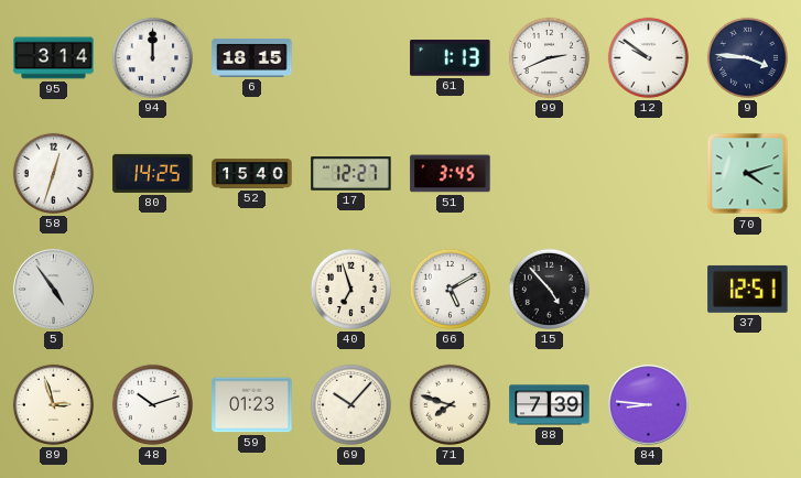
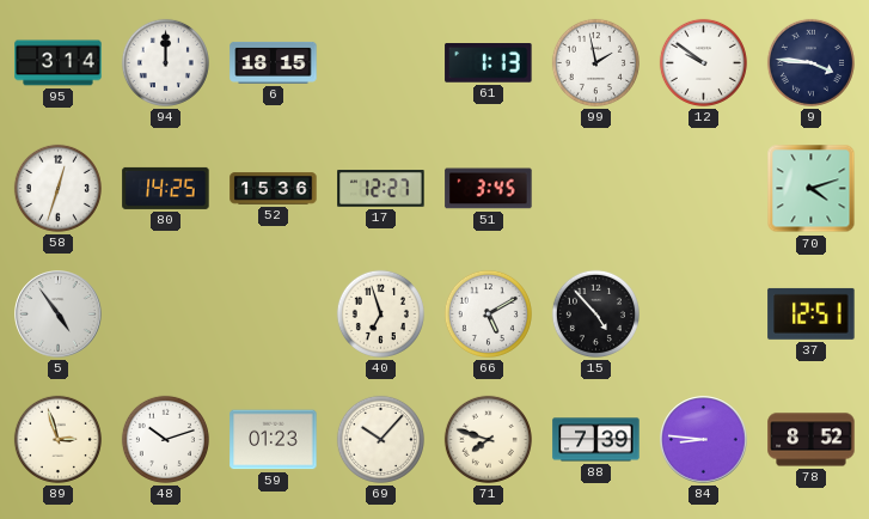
99: 2:41 -> 1:58
52: 15:40 -> 15:36
78: none -> 8:52
